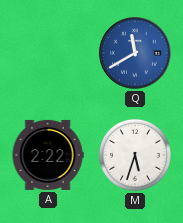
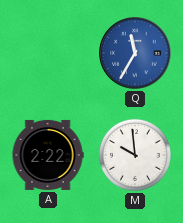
Q: 11:40 -> 11:35
M: 5:33 -> 9:59
